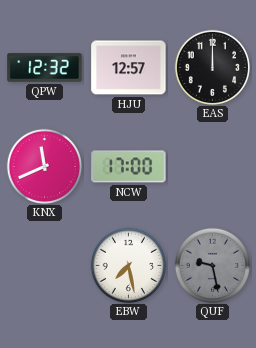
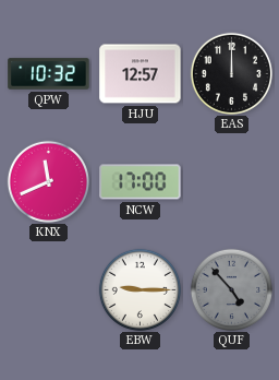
QPW: 12:32 -> 10:32
EBW: 7:28 -> 9:15
QUF: 9:28 -> 4:53
